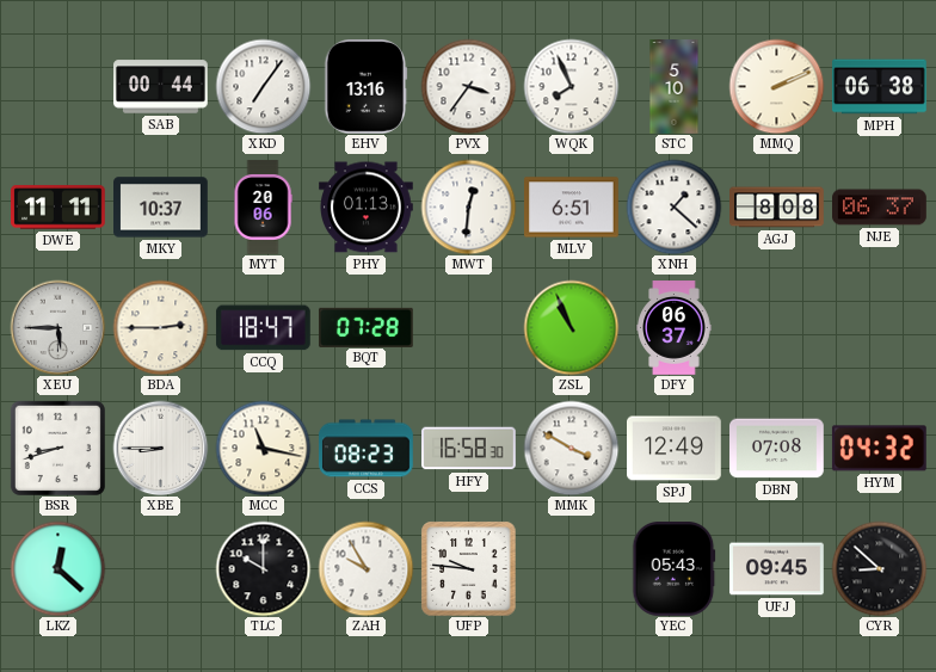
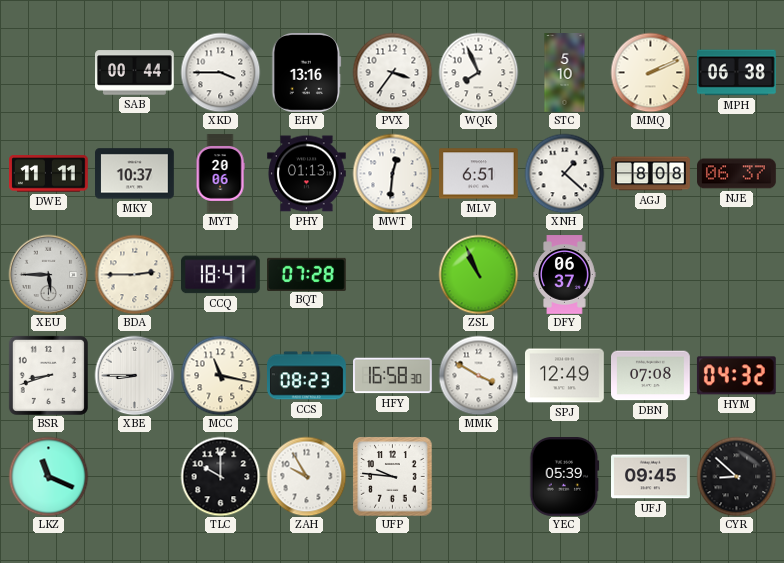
XKD: 7:06 -> 3:45
LKZ: 12:22 -> 11:19
YEC: 05:43 -> 05:39
